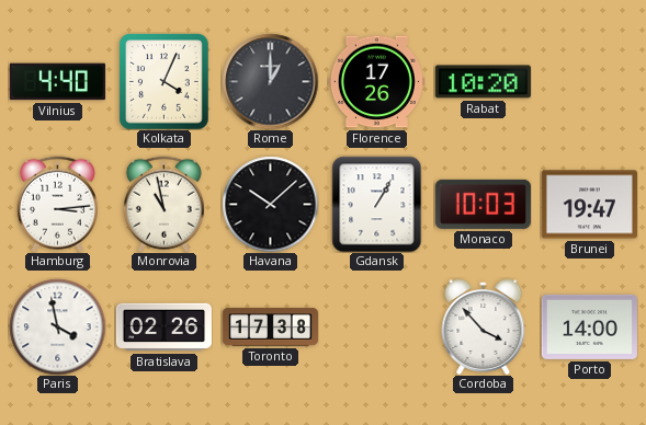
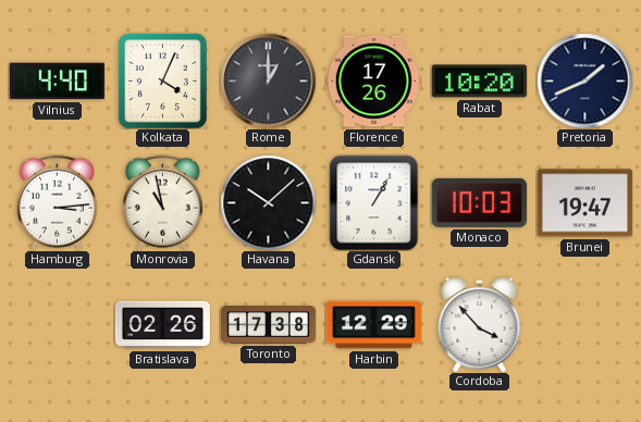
Pretoria: none -> 1:41
Paris: 3:58 -> none
Harbin: none -> 12:29
Porto: 14:00 -> none
